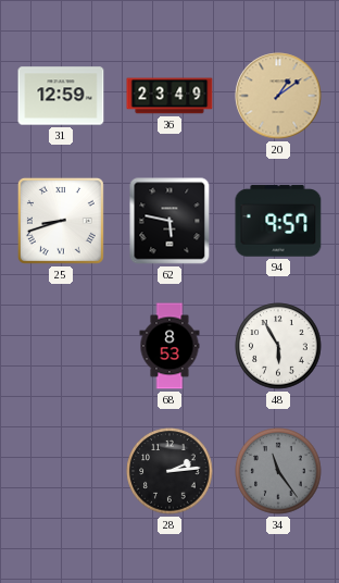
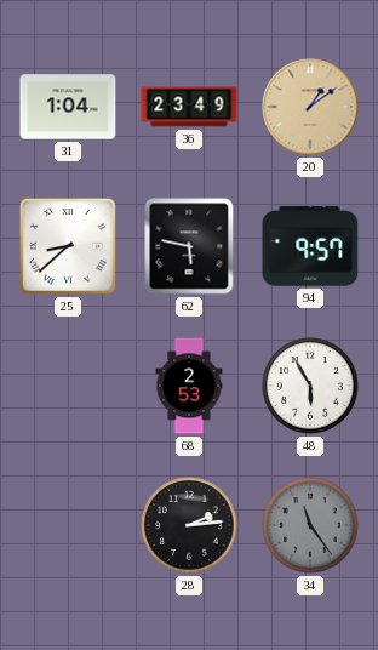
31: 12:59 -> 1:04
25: 8:42 -> 8:38
68: 8:53 -> 2:53
